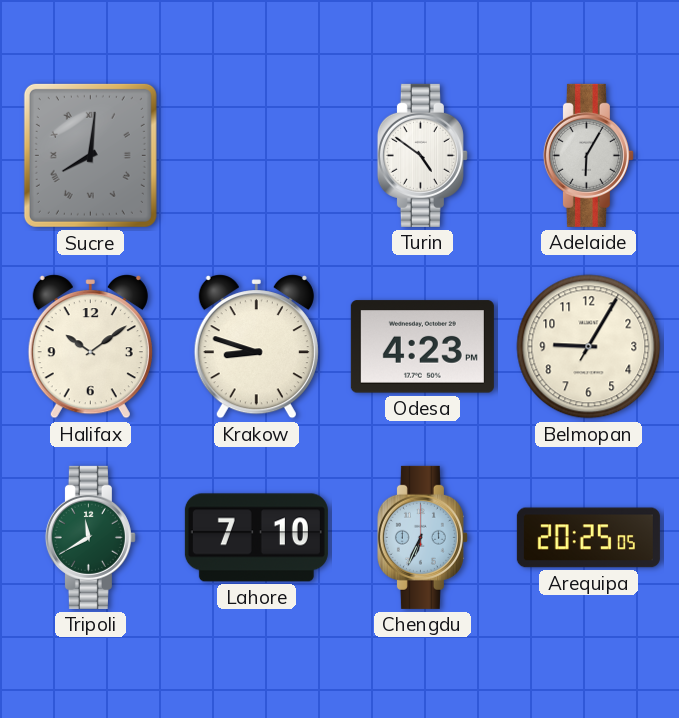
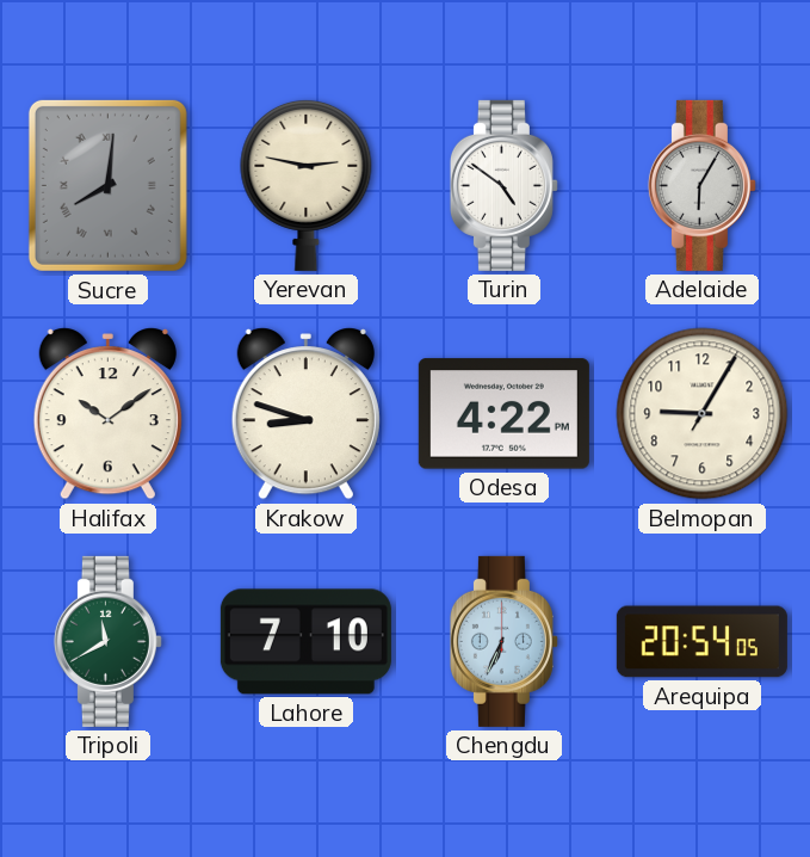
Yerevan: none -> 2:47
Odesa: 4:23 -> 4:22
Arequipa: 20:25 -> 20:54
